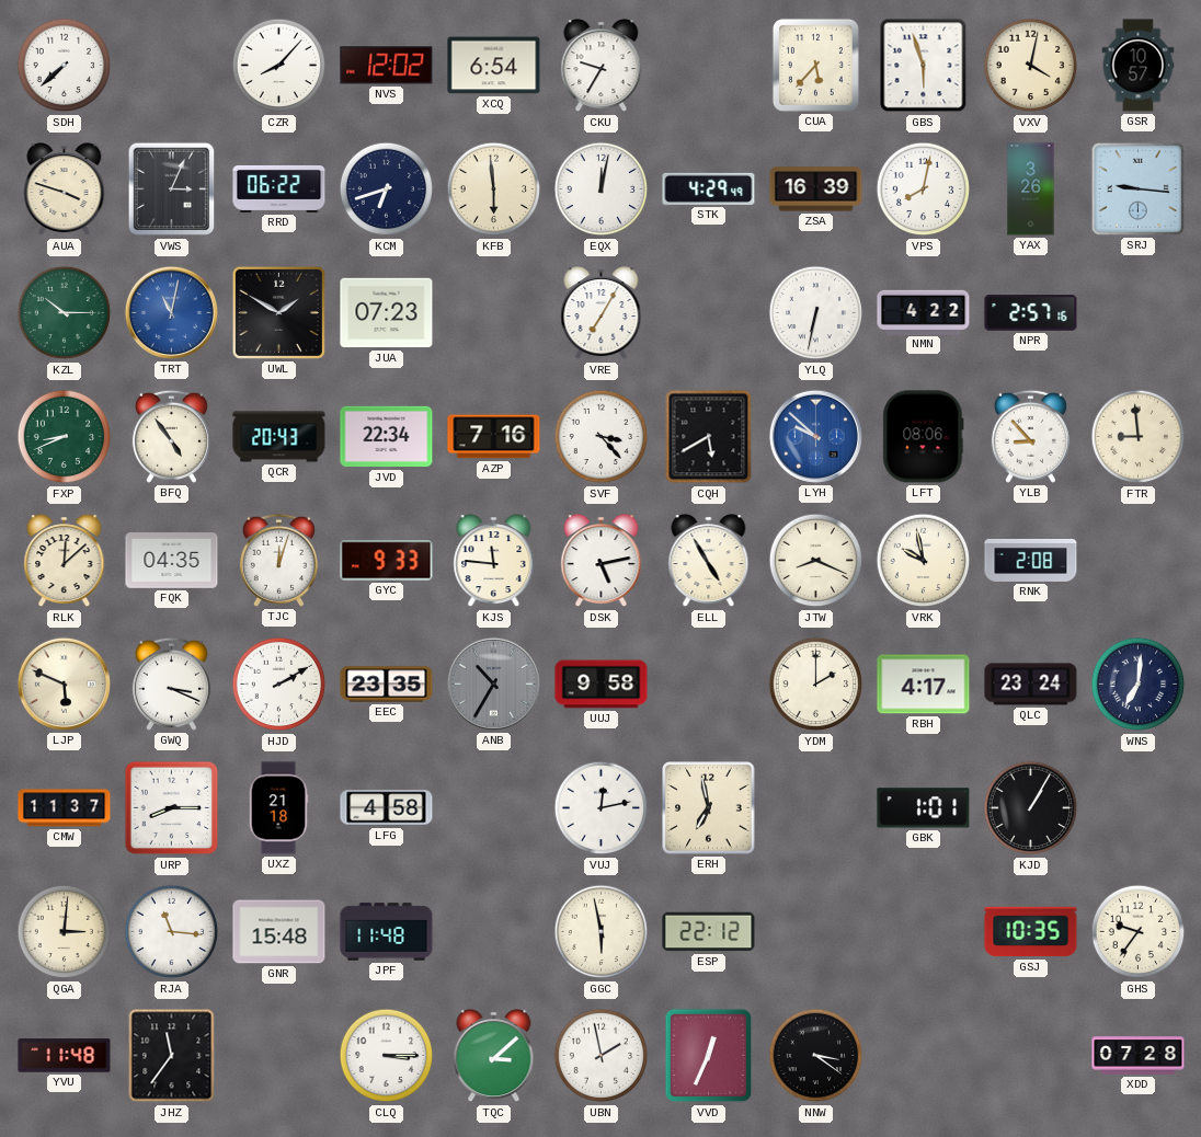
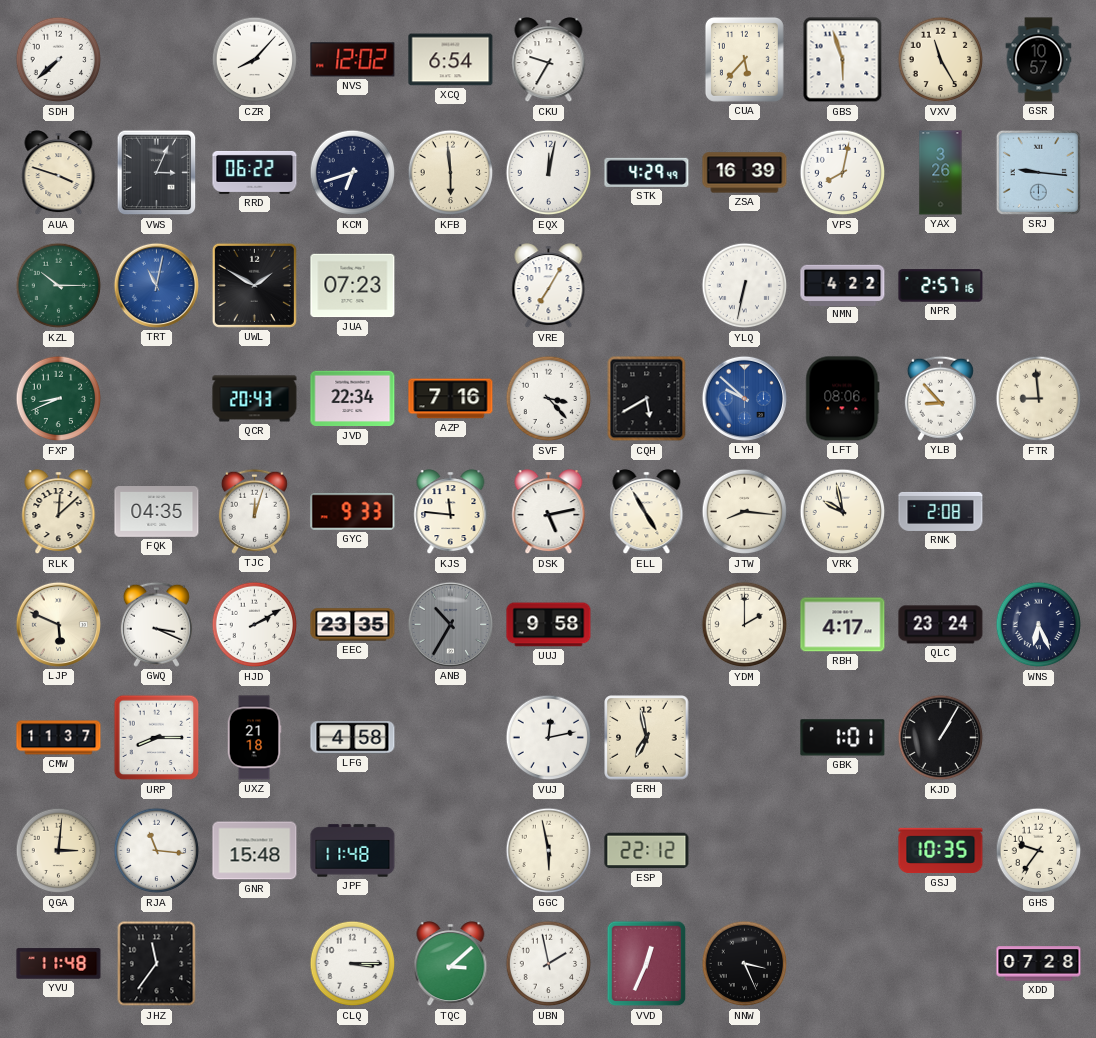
VXV: 4:02 -> 11:25
BFQ: 4:54 -> none
JTW: 8:19 -> 8:16
WNS: 7:01 -> 6:26
NNW: 3:21 -> 3:26
